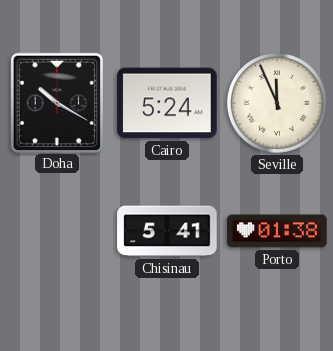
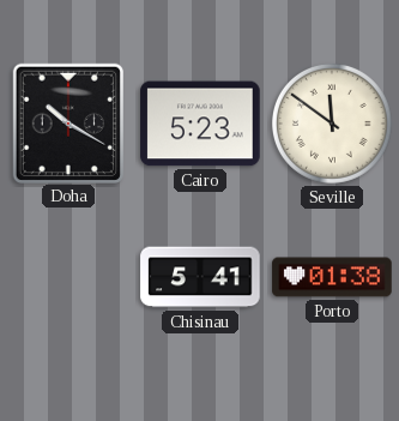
Cairo: 5:24 -> 5:23
Seville: 11:56 -> 11:51
